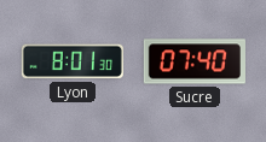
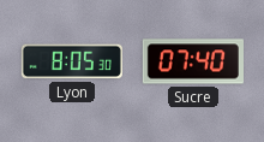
Lyon: 8:01 -> 8:05
